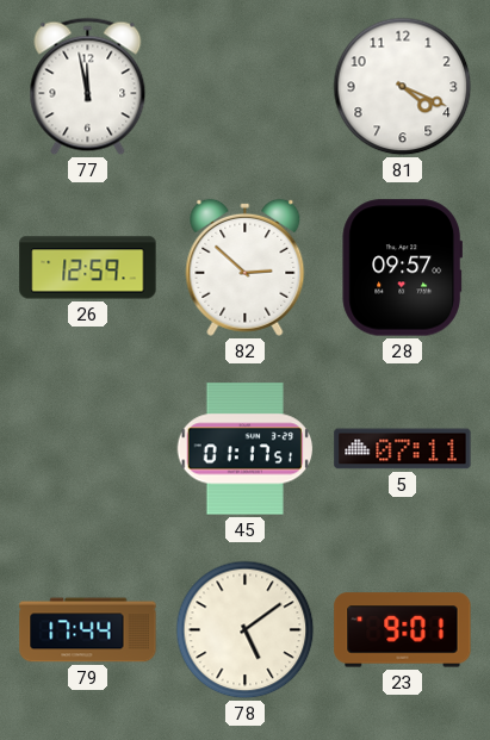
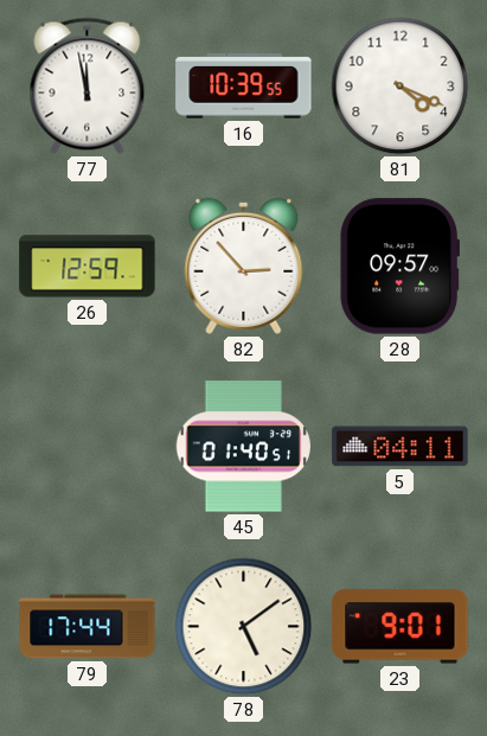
16: none -> 10:39
82: 2:52 -> 2:53
45: 01:17 -> 01:40
5: 07:11 -> 04:11
